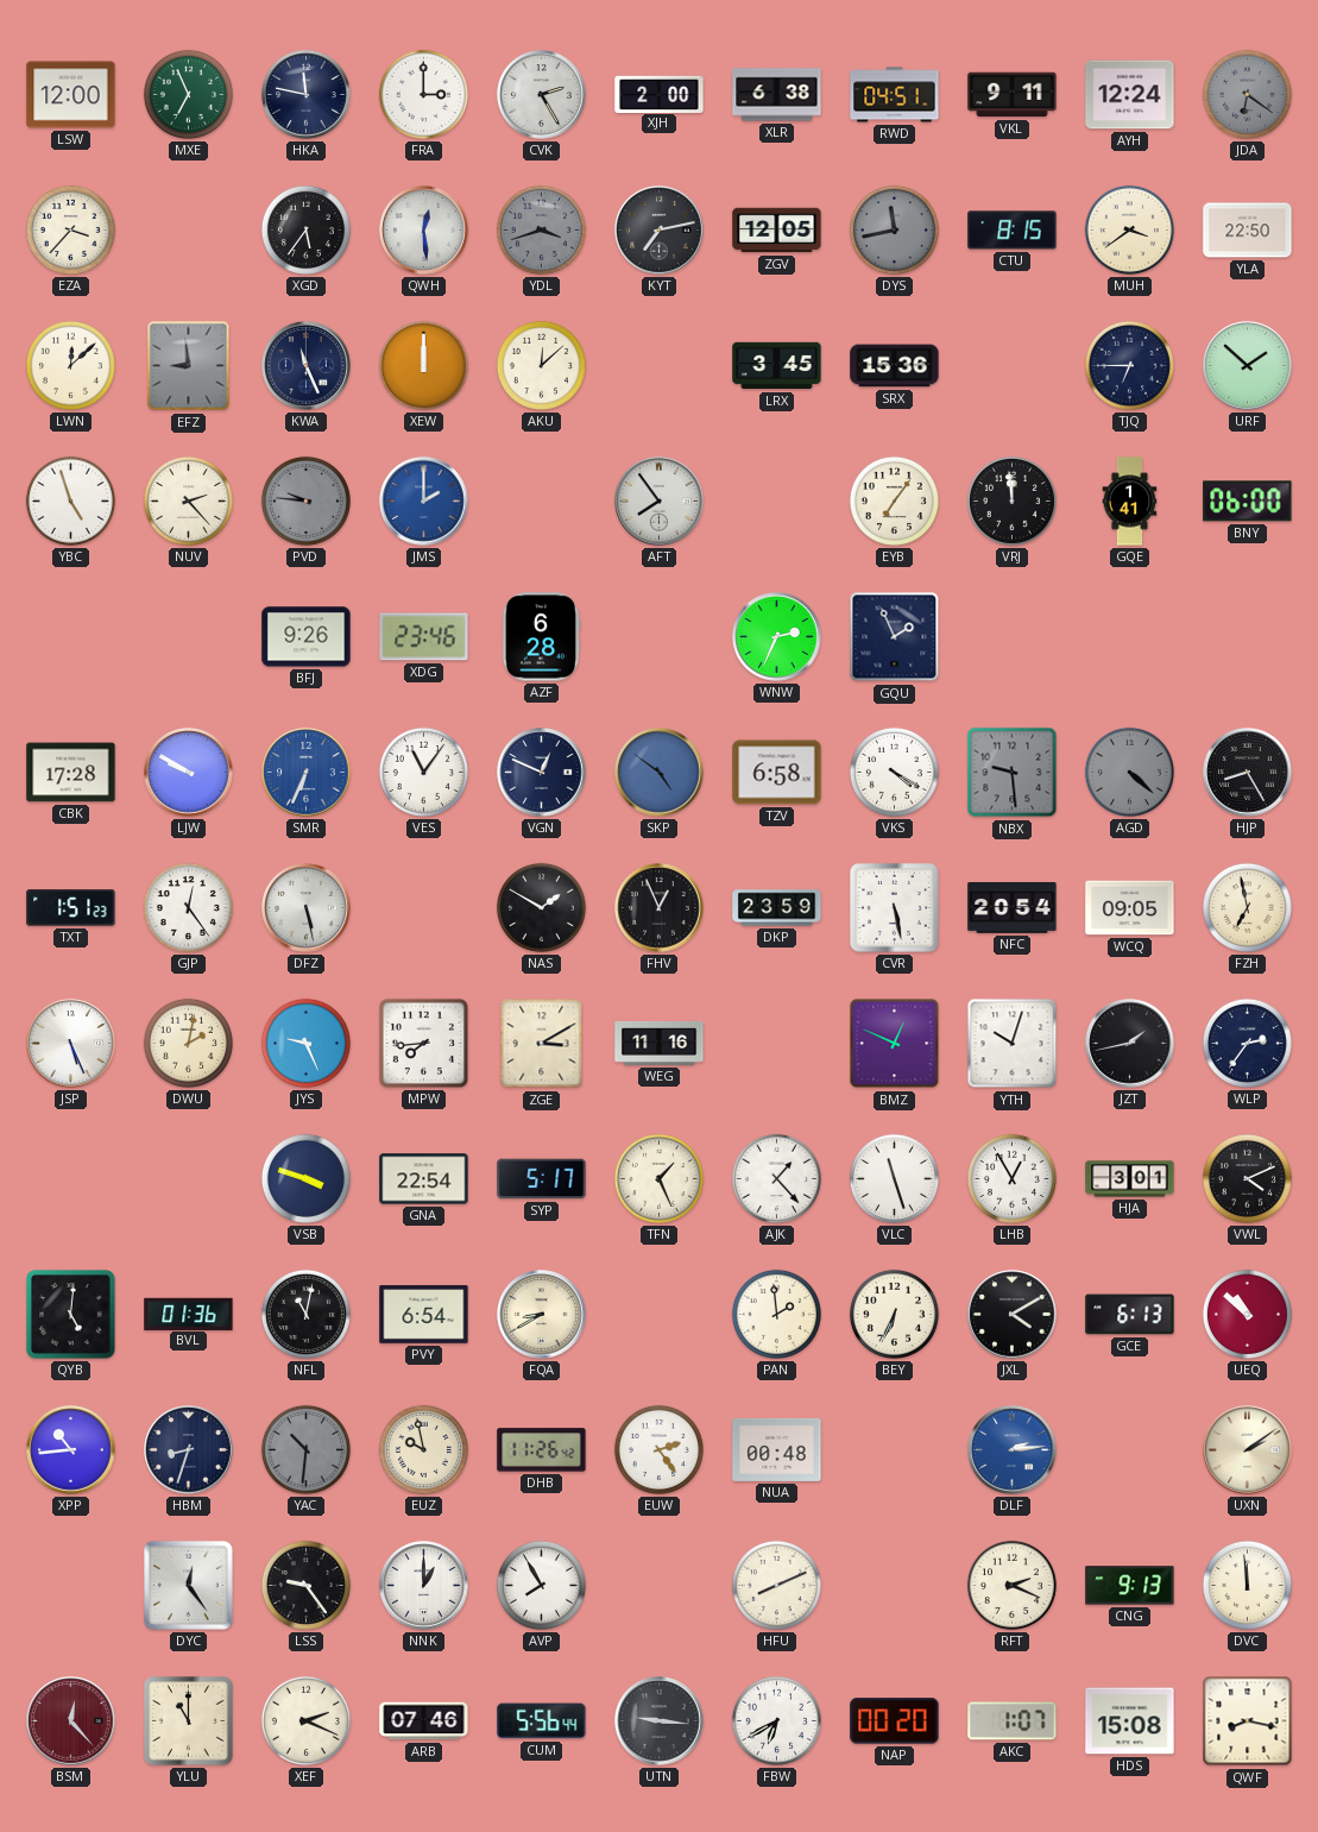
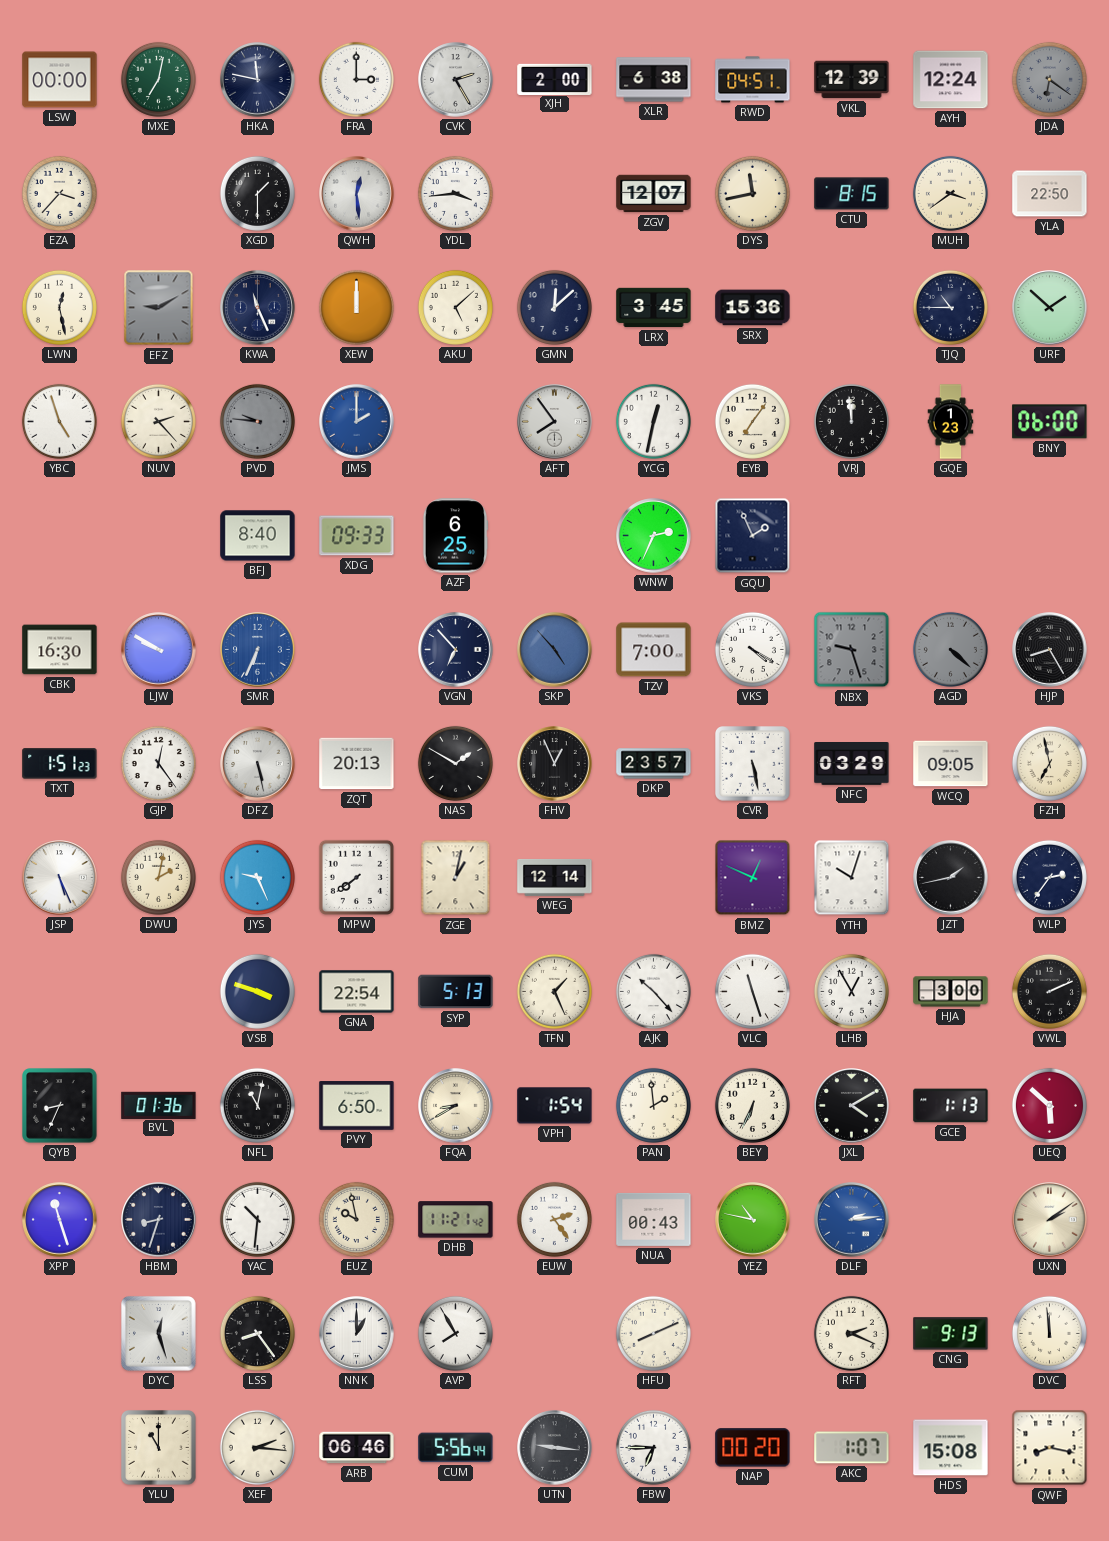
LSW: 12:00 -> 00:00
MXE: 6:56 -> 7:02
VKL: 9:11 -> 12:39
XGD: 5:36 -> 1:30
YDL: 3:42 -> 3:44
YDL dial: grey -> white
KYT: 7:13 -> none
ZGV: 12:05 -> 12:07
DYS dial: grey -> cream
LWN: 12:08 -> 12:28
EFZ: 8:59 -> 9:10
AKU: 12:08 -> 5:08
GMN: none -> 12:08
TJQ: 6:45 -> 10:45
YCG: none -> 12:32
GQE: 1:41 -> 1:23
BFJ: 9:26 -> 8:40
XDG: 23:46 -> 09:33
AZF: 6:28 -> 6:25
CBK: 17:28 -> 16:30
VES: 11:06 -> none
VGN: 12:49 -> 6:53
SKP: 4:51 -> 4:53
TZV: 6:58 -> 7:00
NBX: 9:29 -> 9:27
ZQT: none -> 20:13
DKP: 23:59 -> 23:57
NFC: 20:54 -> 03:29
MPW: 7:44 -> 7:39
ZGE: 3:10 -> 1:02
WEG: 11:16 -> 12:14
SYP: 5:17 -> 5:13
AJK: 1:23 -> 10:23
HJA: 3:01 -> 3:00
VWL: 4:11 -> 2:11
QYB: 5:01 -> 8:34
PVY: 6:54 -> 6:50
VPH: none -> 1:54
GCE: 6:13 -> 1:13
UEQ: 10:52 -> 5:52
XPP: 10:44 -> 11:27
YAC dial: grey -> white
DHB: 11:26 -> 11:21
NUA: 00:48 -> 00:43
YEZ: none -> 10:47
DYC: 12:24 -> 12:27
LSS: 9:24 -> 8:24
BSM: 12:23 -> none
XEF: 2:19 -> 2:16
ARB: 07:46 -> 06:46
FBW: 6:40 -> 6:45
